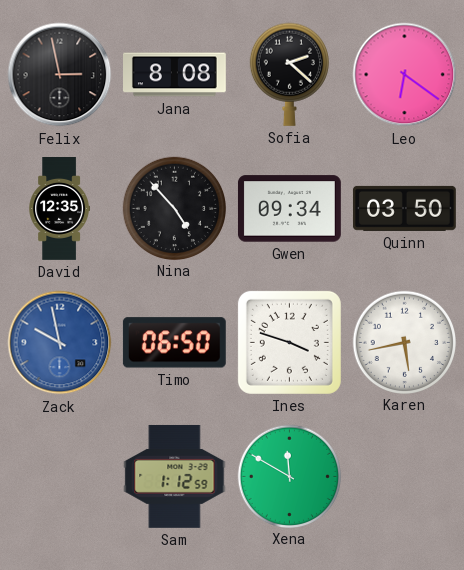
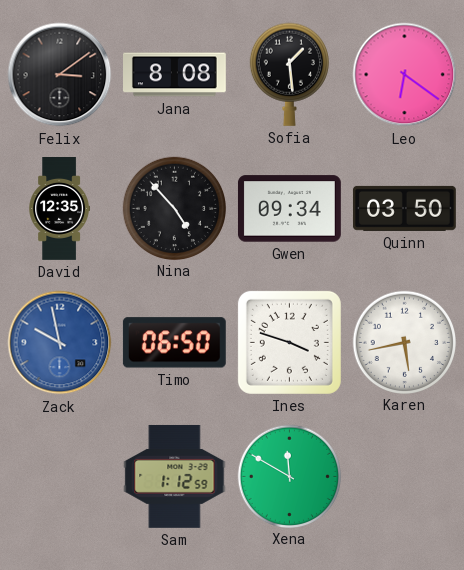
Felix: 2:58 -> 3:09
Sofia: 2:22 -> 1:29
